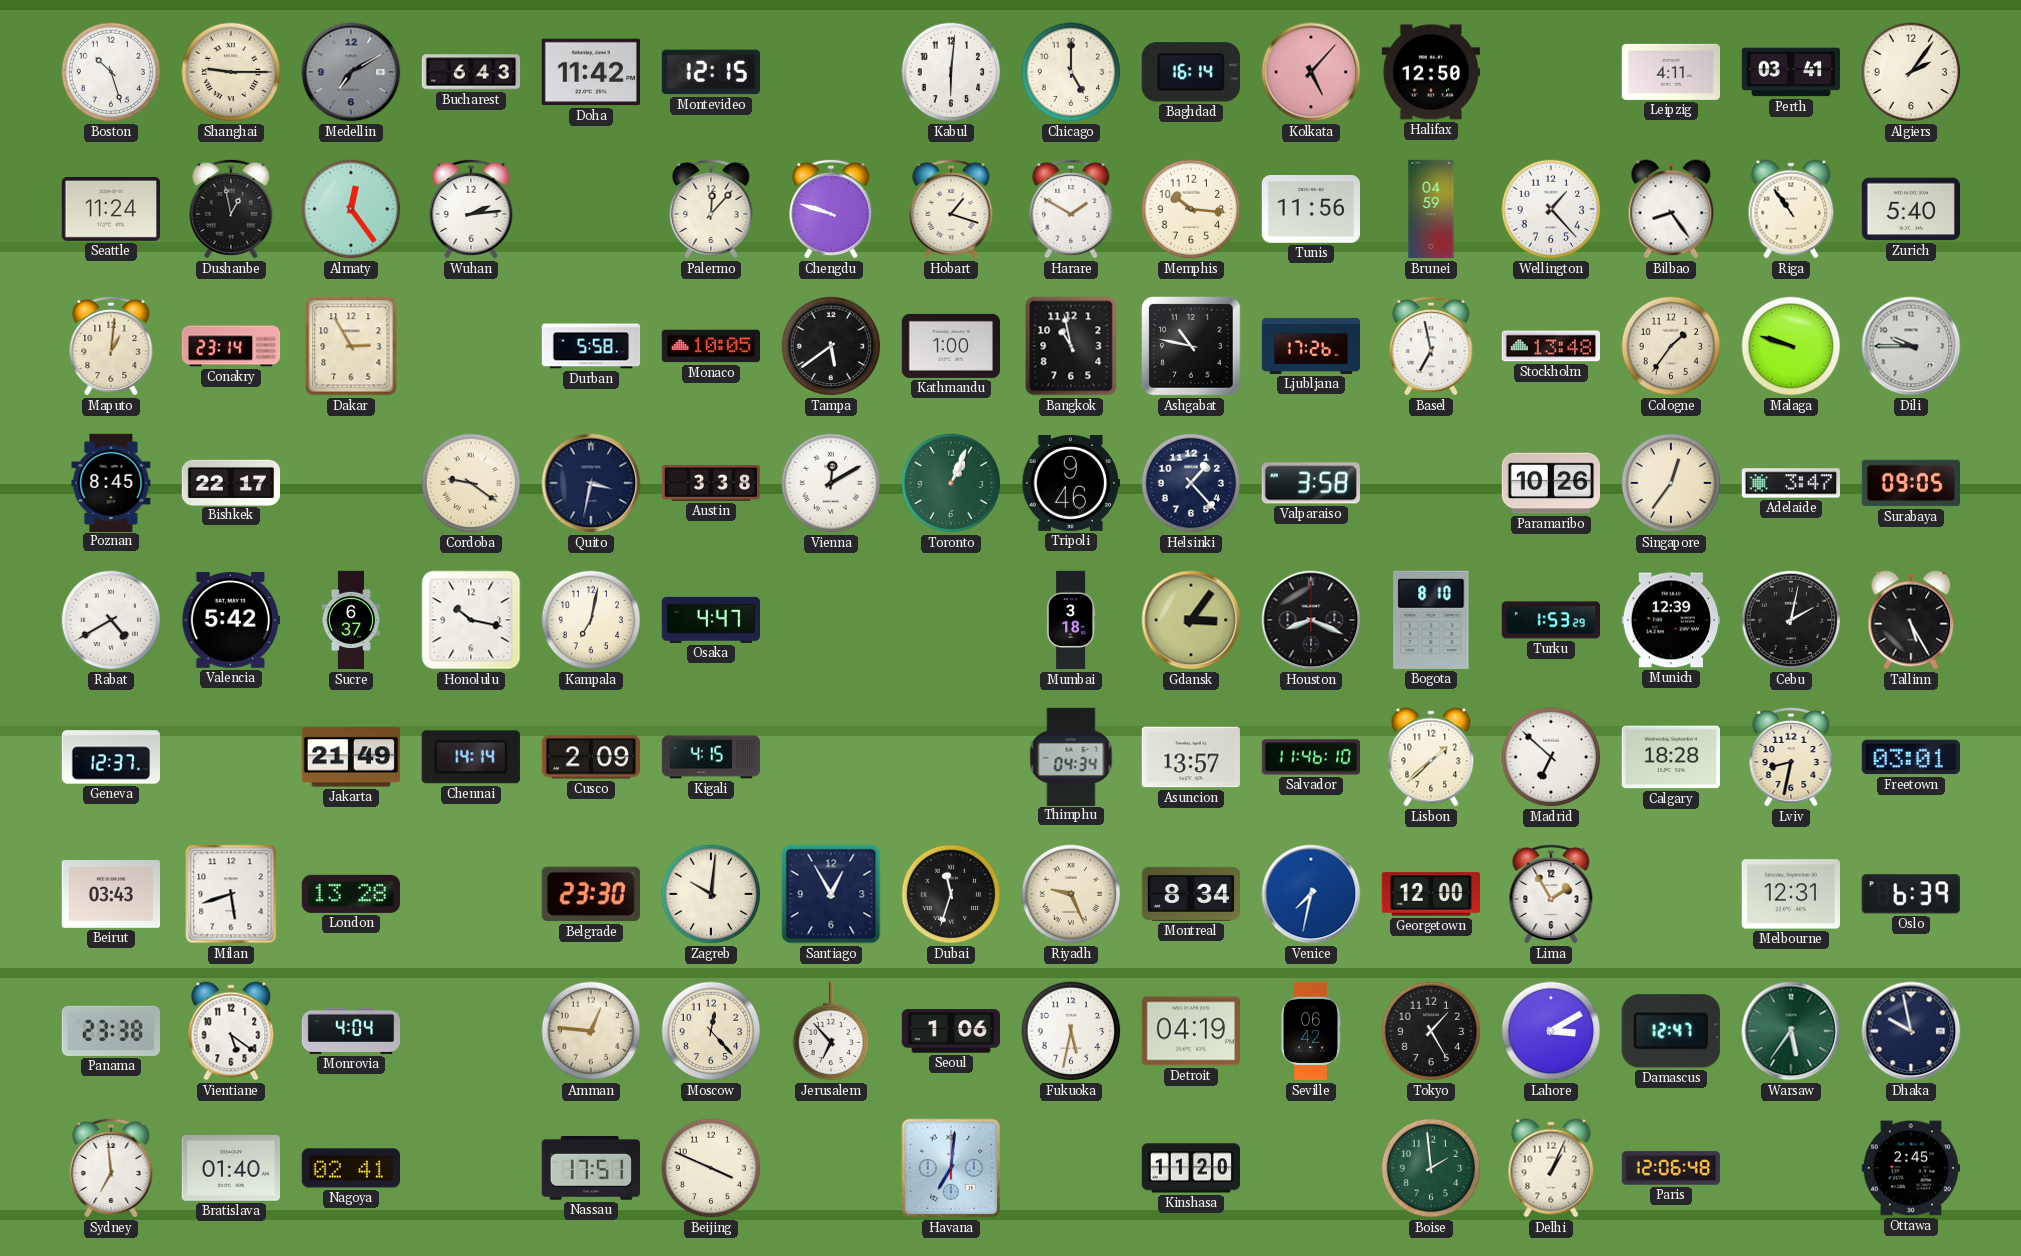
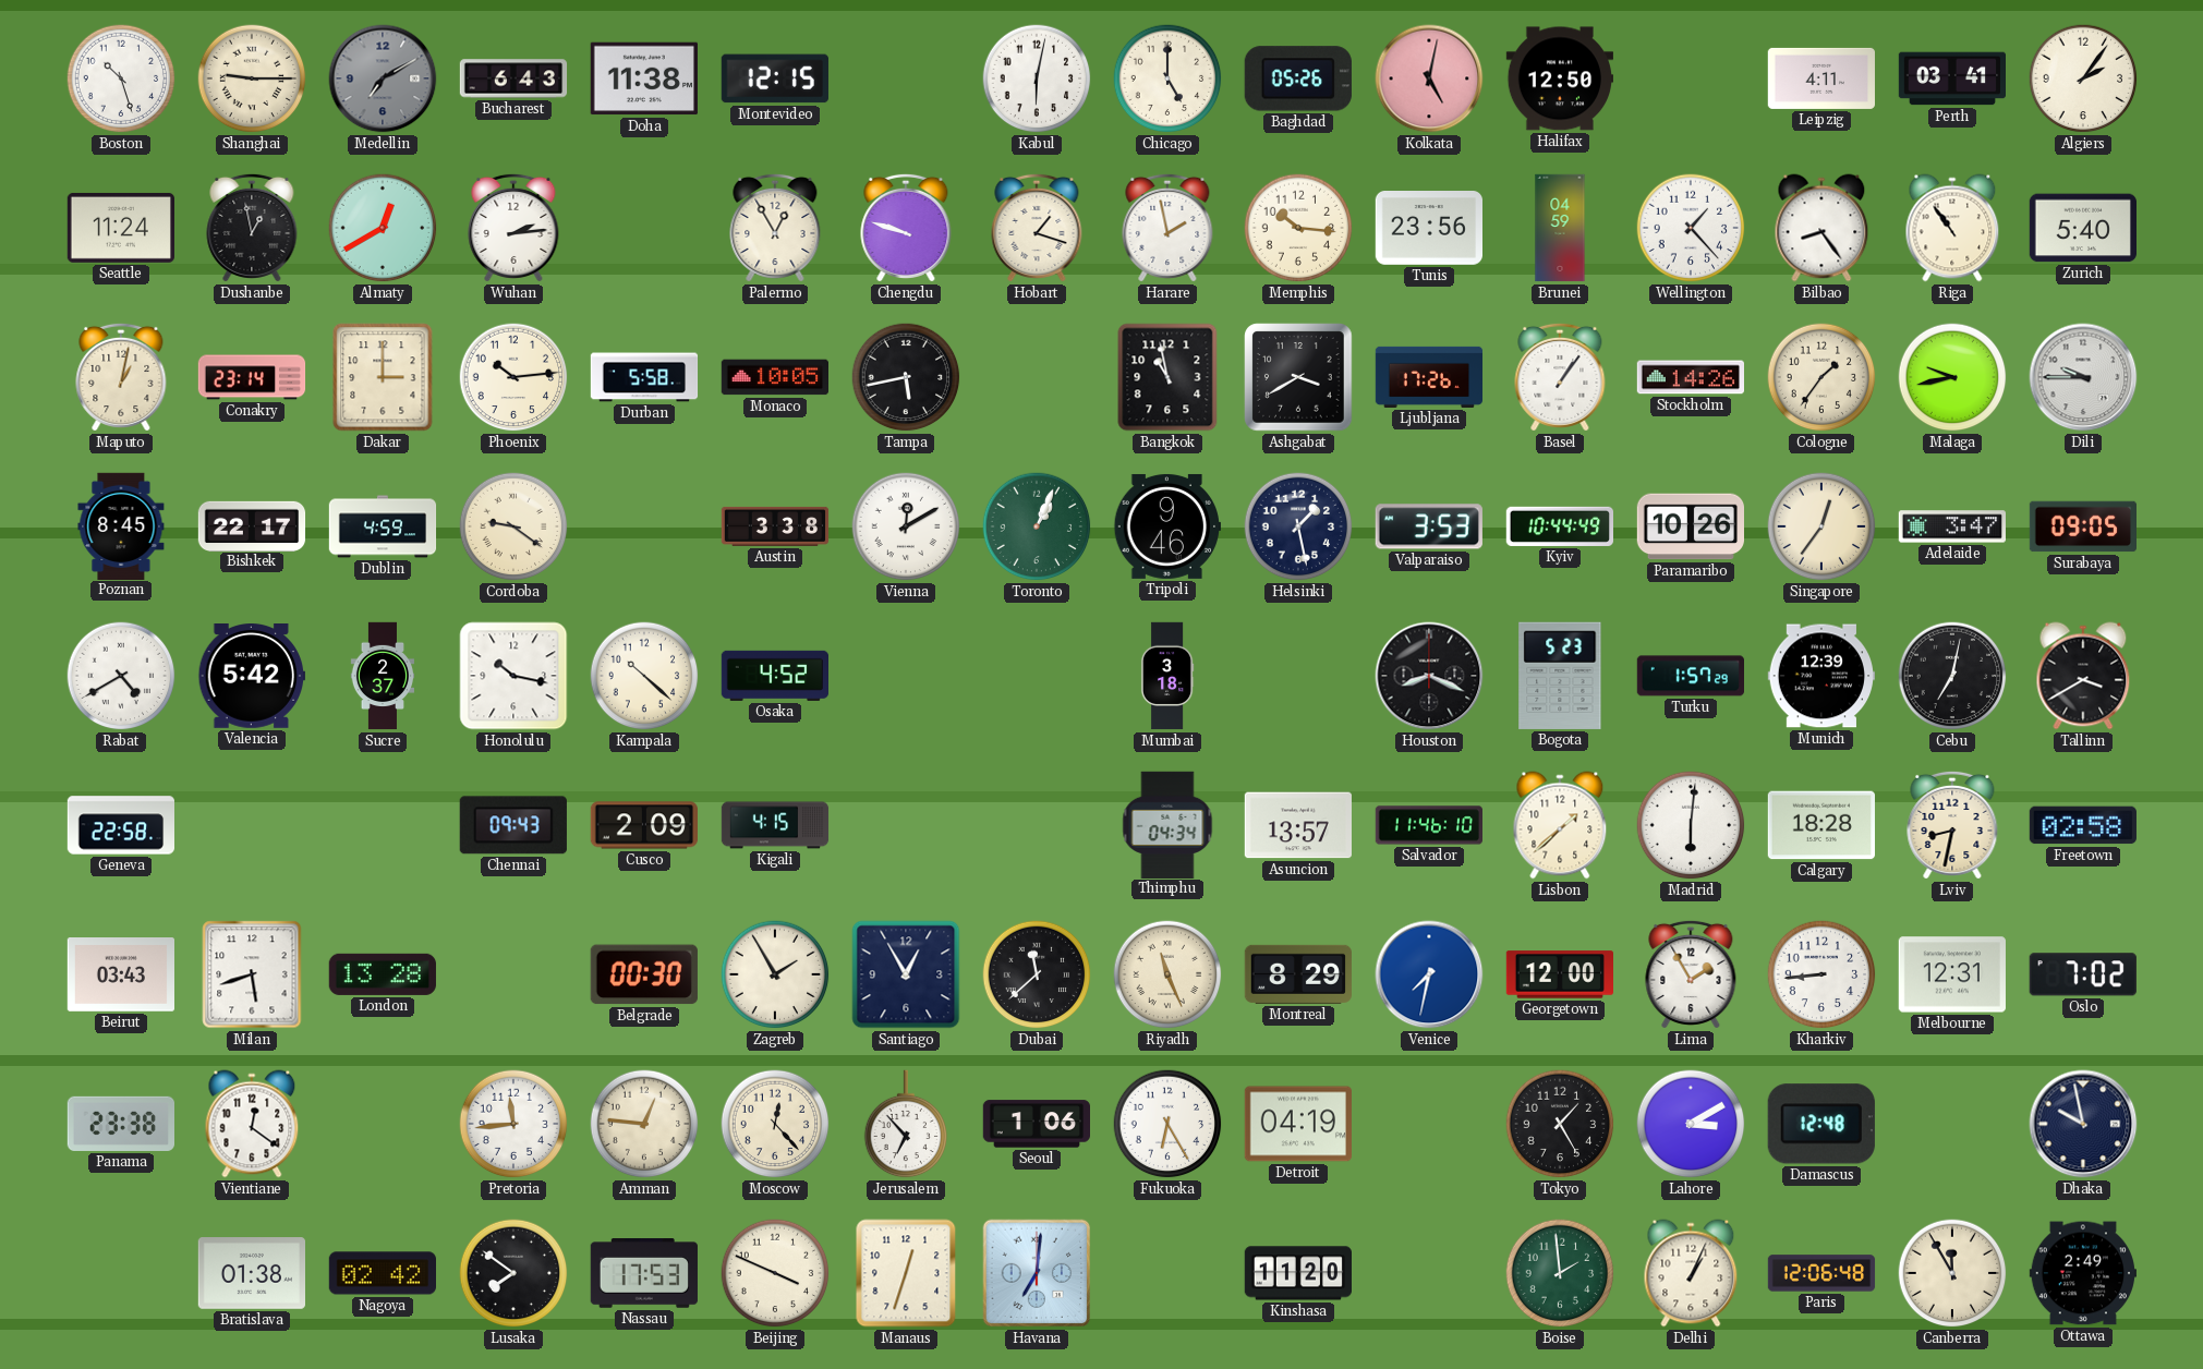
Doha: 11:42 -> 11:38
Kabul: 6:01 -> 6:02
Baghdad: 16:14 -> 05:26
Kolkata: 5:07 -> 5:02
Almaty: 12:24 -> 12:40
Palermo: 12:07 -> 12:55
Harare: 1:50 -> 1:58
Tunis: 11:56 -> 23:56
Maputo: 1:01 -> 1:02
Dakar: 2:55 -> 3:00
Phoenix: none -> 10:14
Tampa: 5:39 -> 5:43
Kathmandu: 1:00 -> none
Ashgabat: 10:47 -> 3:40
Basel: 6:58 -> 1:06
Stockholm: 13:48 -> 14:26
Malaga: 9:48 -> 9:43
Dublin: none -> 4:59
Quito: 3:32 -> none
Helsinki: 1:23 -> 1:28
Valparaiso: 3:58 -> 3:53
Kyiv: none -> 10:44
Sucre: 6:37 -> 2:37
Kampala: 7:02 -> 10:22
Osaka: 4:47 -> 4:52
Gdansk: 3:06 -> none
Bogota: 8:10 -> 5:23
Turku: 1:53 -> 1:57
Cebu: 2:02 -> 7:02
Tallinn: 5:25 -> 3:40
Geneva: 12:37 -> 22:58
Jakarta: 21:49 -> none
Chennai: 14:14 -> 09:43
Madrid: 6:52 -> 6:01
Freetown: 03:01 -> 02:58
Belgrade: 23:30 -> 00:30
Zagreb: 10:01 -> 1:55
Dubai: 11:33 -> 11:38
Riyadh: 9:26 -> 11:26
Montreal: 8:34 -> 8:29
Kharkiv: none -> 8:44
Oslo: 6:39 -> 7:02
Vientiane: 5:21 -> 12:21
Monrovia: 4:04 -> none
Pretoria: none -> 11:44
Fukuoka: 5:32 -> 6:25
Seville: 06:42 -> none
Damascus: 12:47 -> 12:48
Warsaw: 5:36 -> none
Sydney: 6:59 -> none
Bratislava: 01:40 -> 01:38
Nagoya: 02:41 -> 02:42
Lusaka: none -> 7:51
Nassau: 17:51 -> 17:53
Manaus: none -> 12:33
Canberra: none -> 11:55
Ottawa: 2:45 -> 2:49
